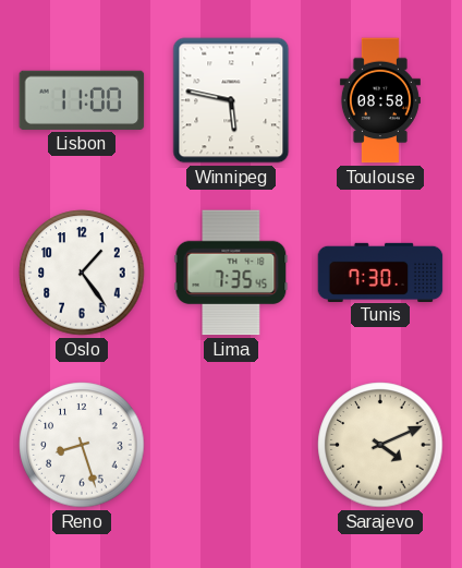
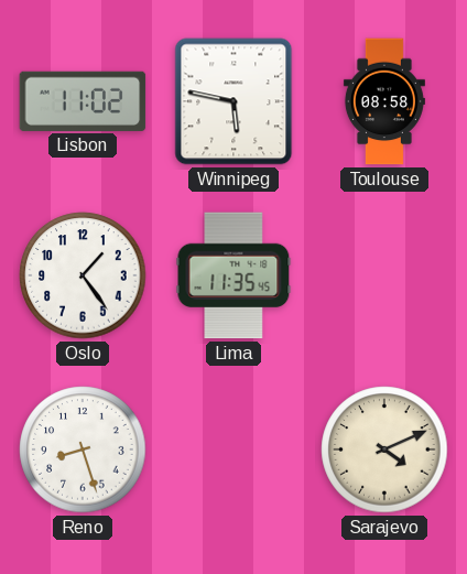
Lisbon: 11:00 -> 11:02
Lima: 7:35 -> 11:35
Tunis: 7:30 -> none
